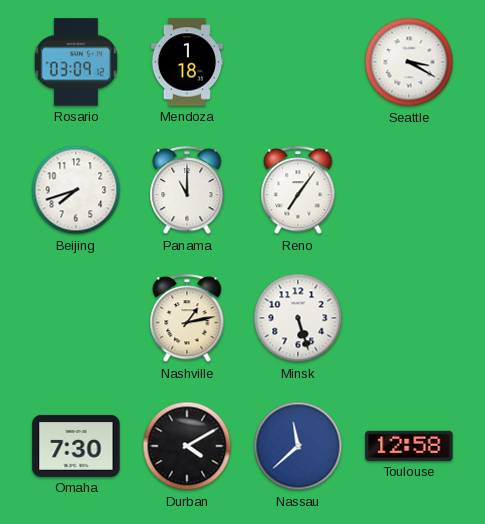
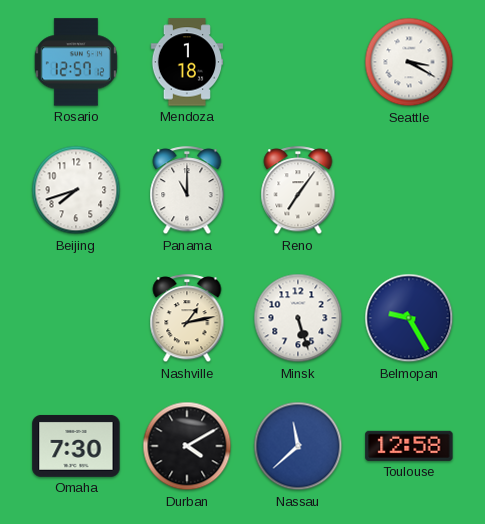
Rosario: 03:09 -> 12:57
Belmopan: none -> 9:25
